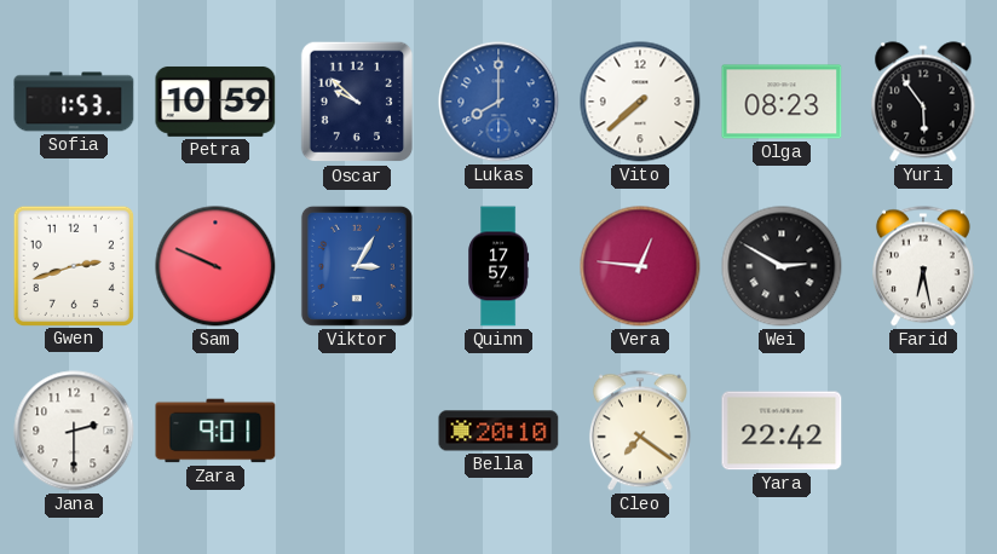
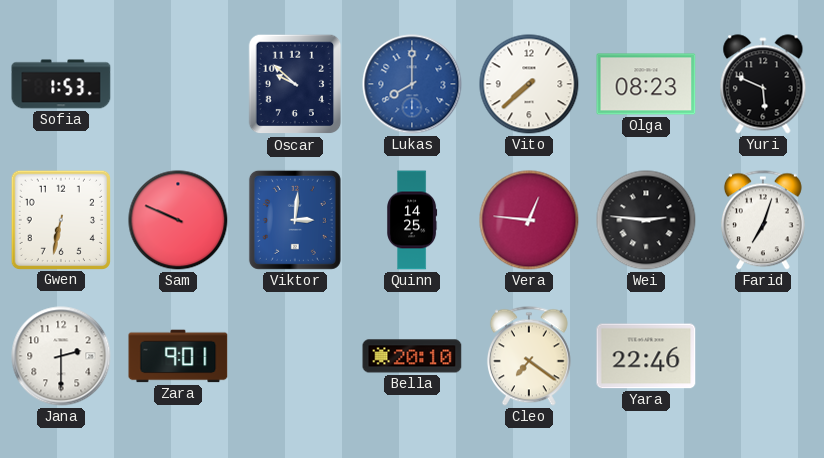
Petra: 10:59 -> none
Yuri: 5:54 -> 5:49
Gwen: 2:42 -> 6:32
Viktor: 3:05 -> 3:01
Quinn: 17:57 -> 14:25
Wei: 2:50 -> 2:46
Farid: 6:28 -> 7:03
Yara: 22:42 -> 22:46
